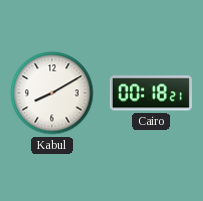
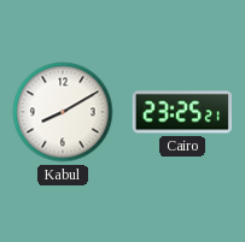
Cairo: 00:18 -> 23:25
